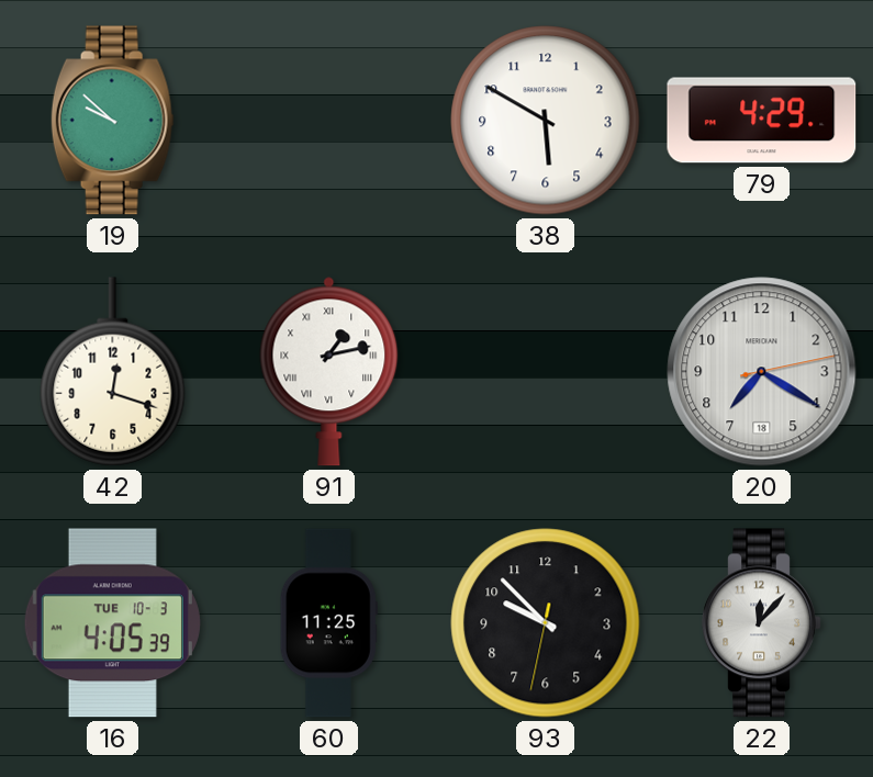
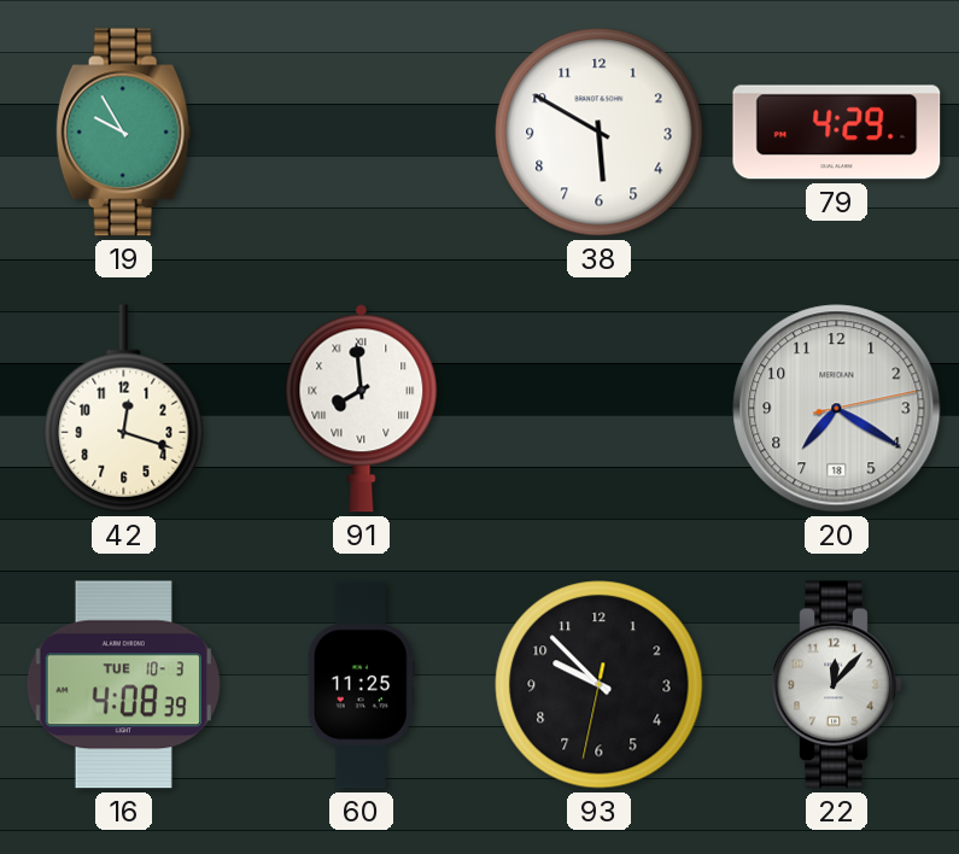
19: 9:52 -> 9:55
91: 1:13 -> 7:59
16: 4:05 -> 4:08
